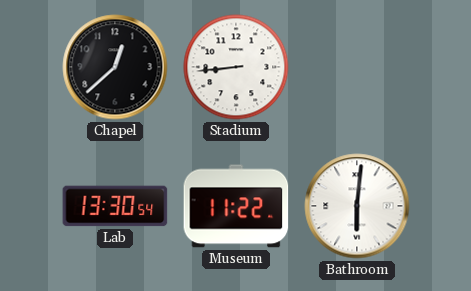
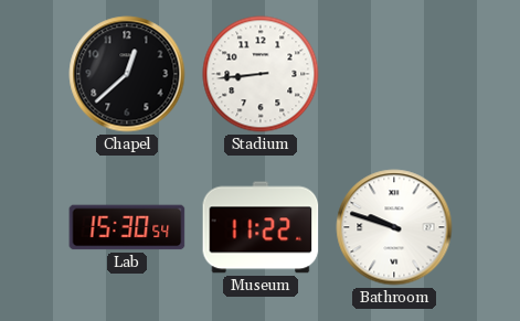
Lab: 13:30 -> 15:30
Bathroom: 6:01 -> 9:48
